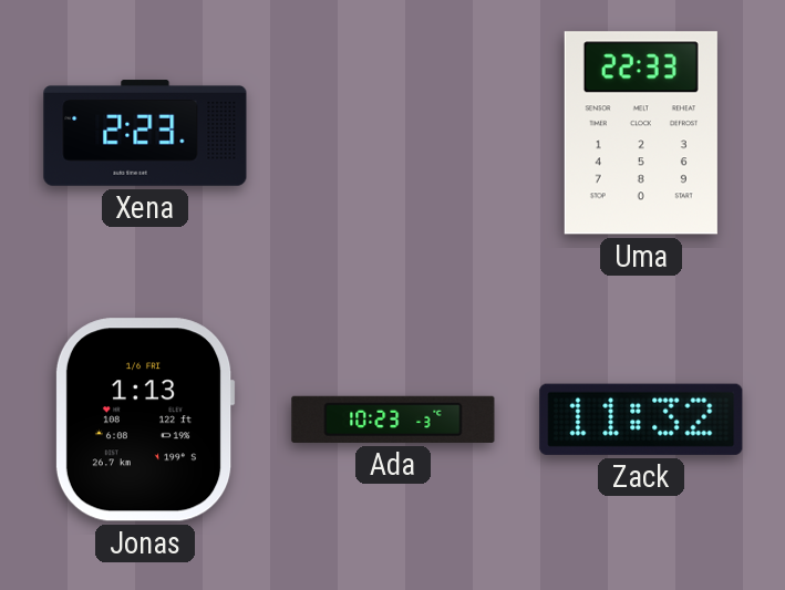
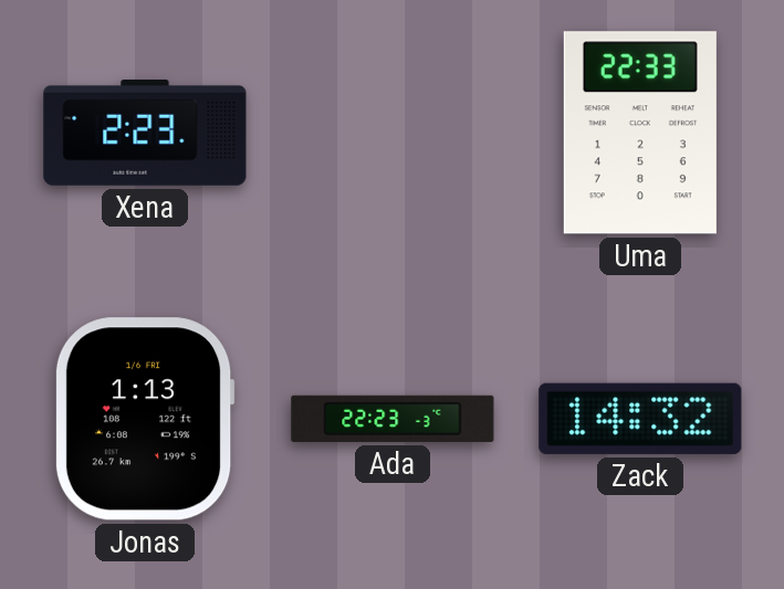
Ada: 10:23 -> 22:23
Zack: 11:32 -> 14:32
